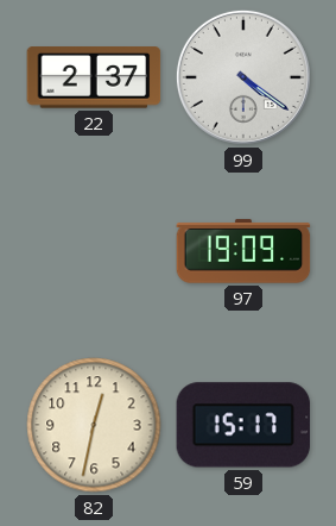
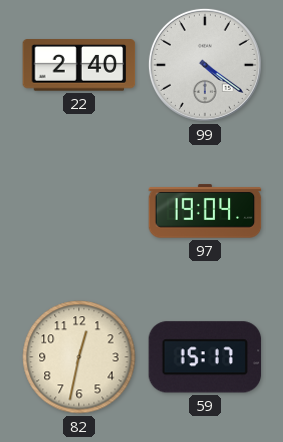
22: 2:37 -> 2:40
97: 19:09 -> 19:04
